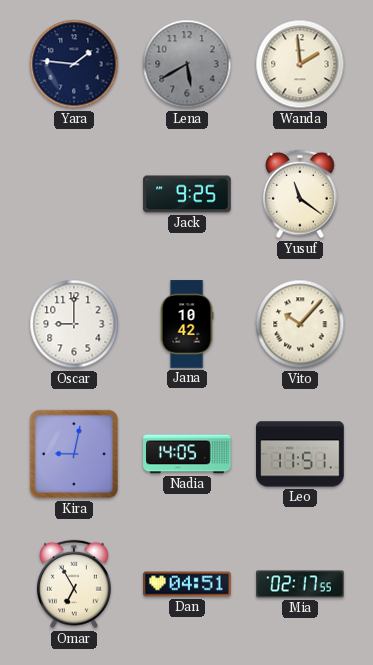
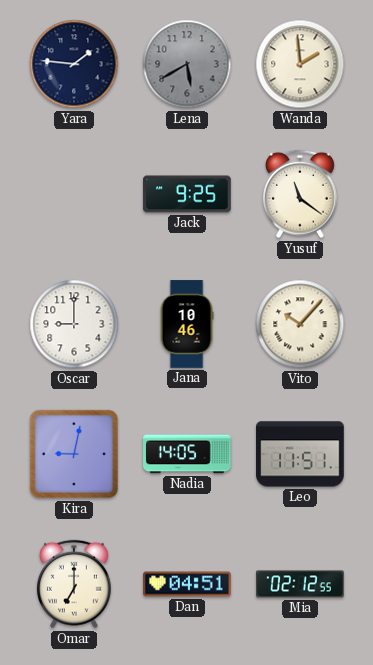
Jana: 10:42 -> 10:46
Omar: 6:55 -> 7:00
Mia: 02:17 -> 02:12
